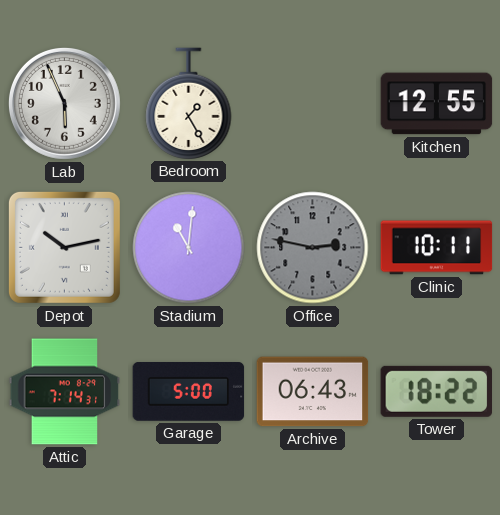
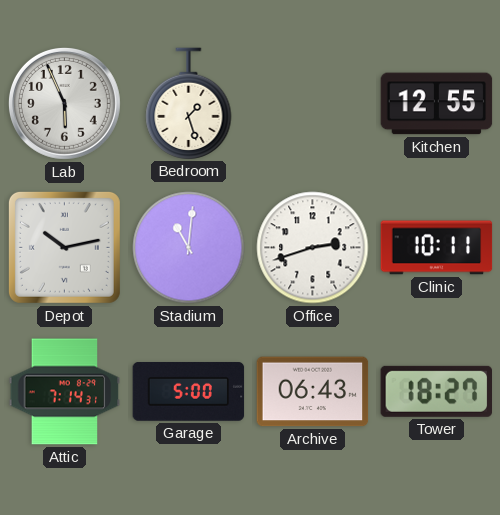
Bedroom: 1:25 -> 1:27
Office: 2:47 -> 2:42
Office dial: grey -> white
Tower: 18:22 -> 18:27
